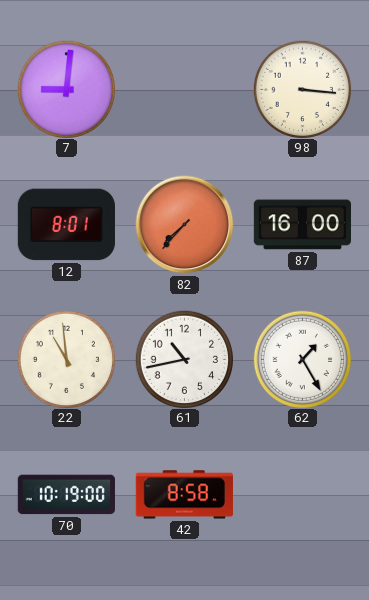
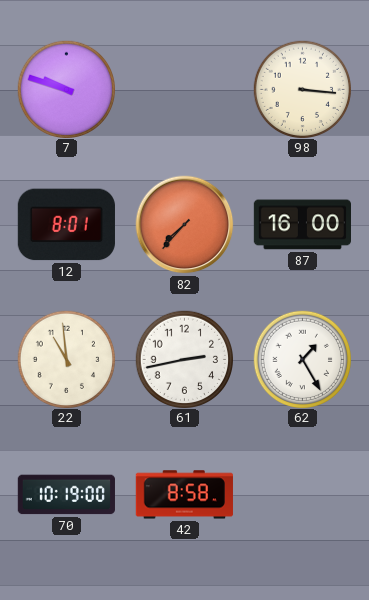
7: 9:01 -> 9:48
61: 10:43 -> 2:43
